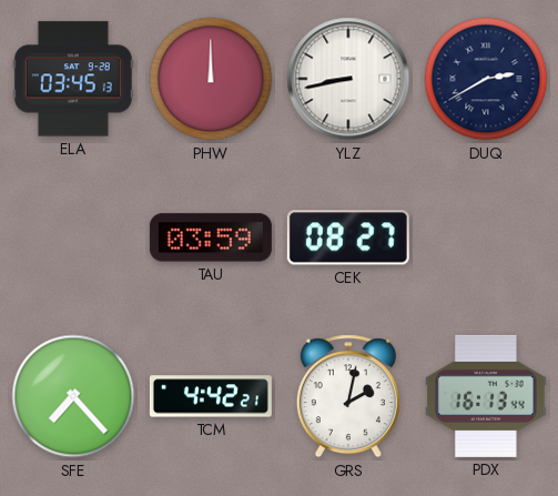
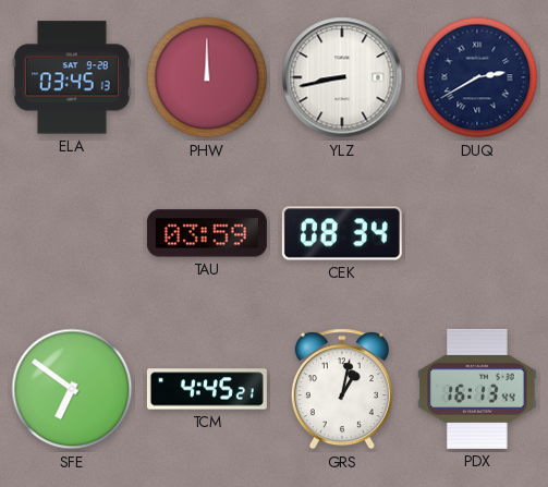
CEK: 08:27 -> 08:34
SFE: 7:23 -> 6:51
TCM: 4:42 -> 4:45
GRS: 2:02 -> 1:02
